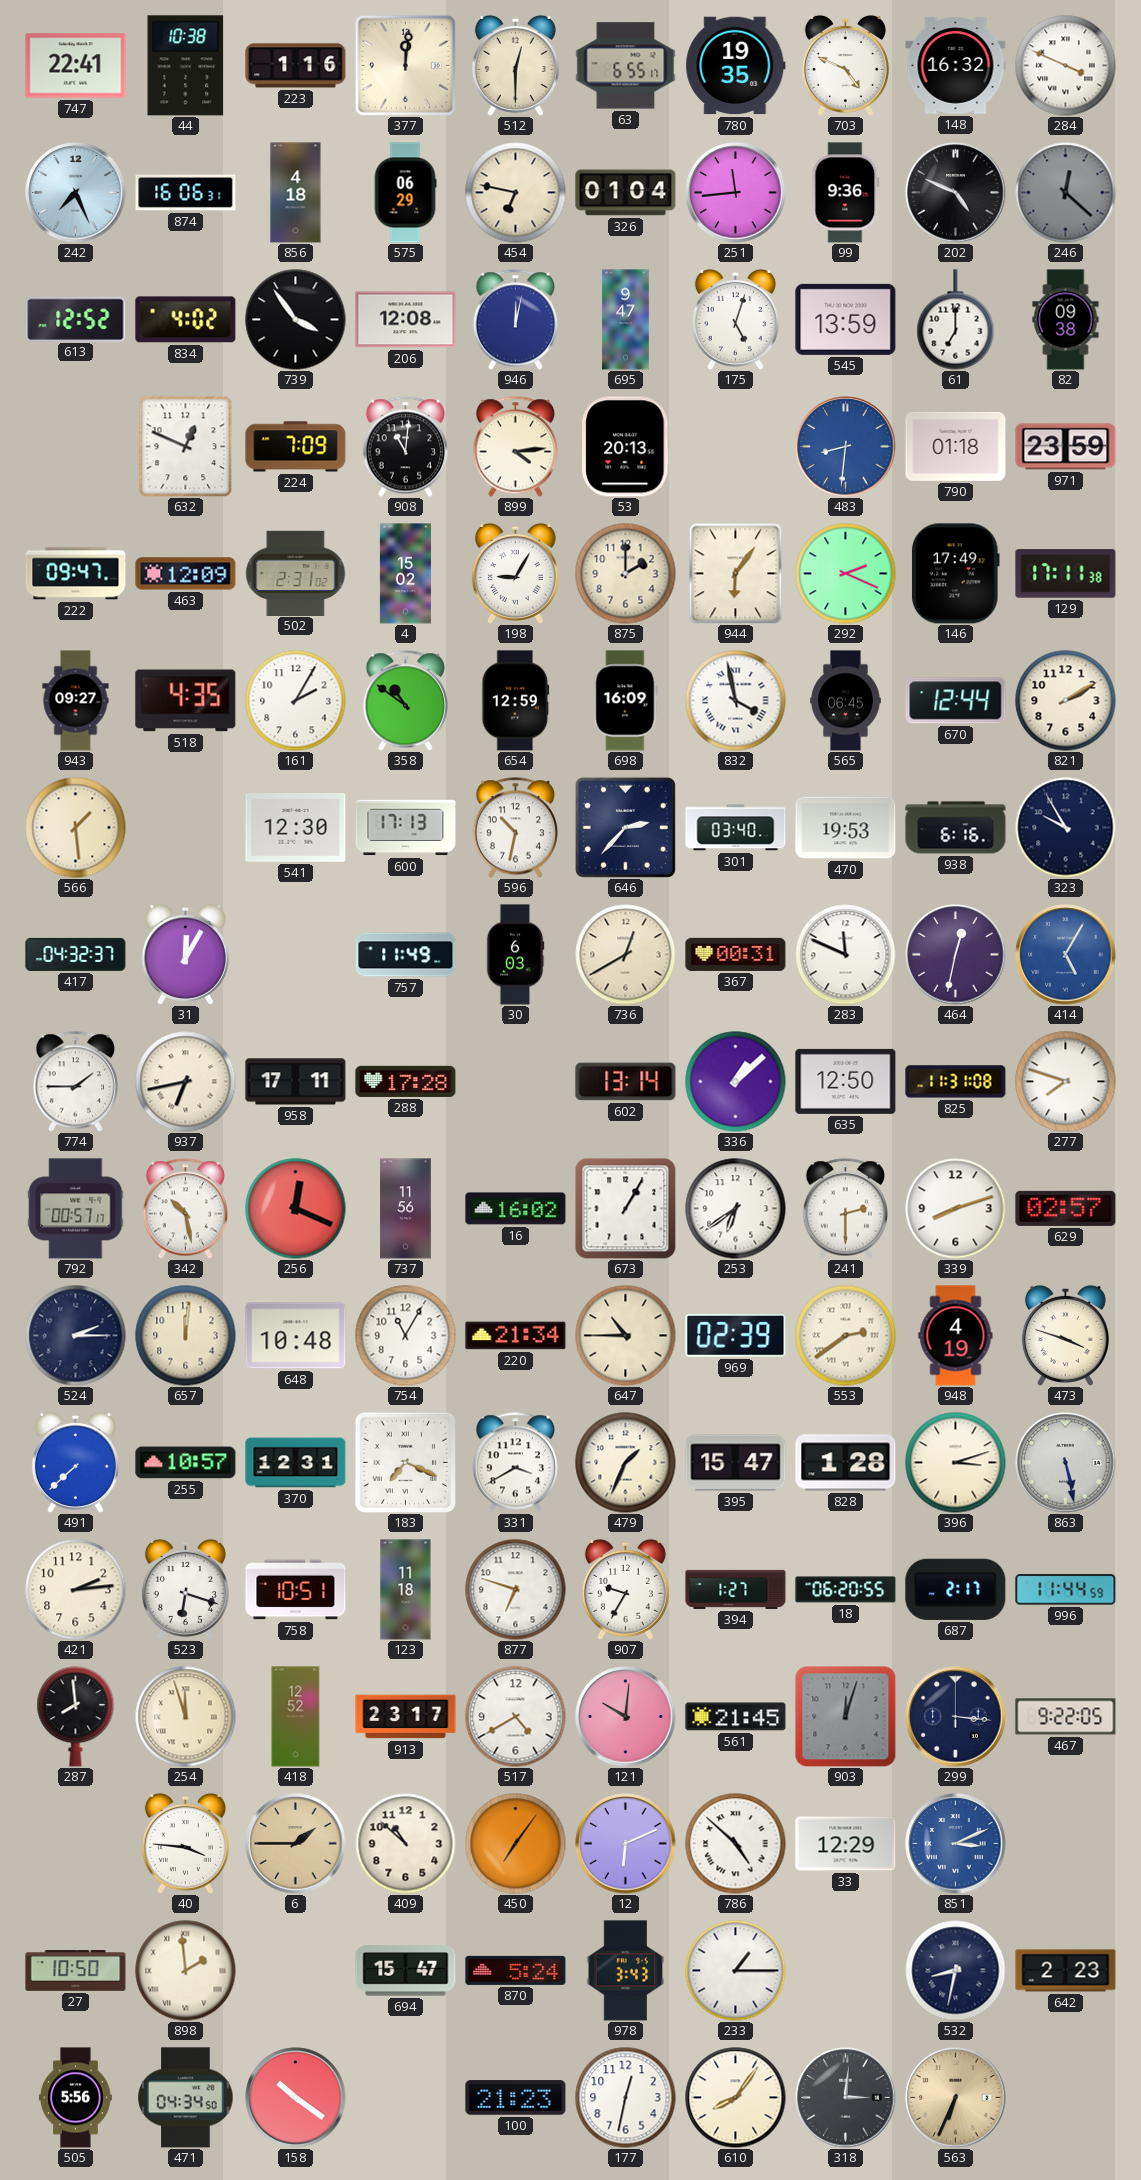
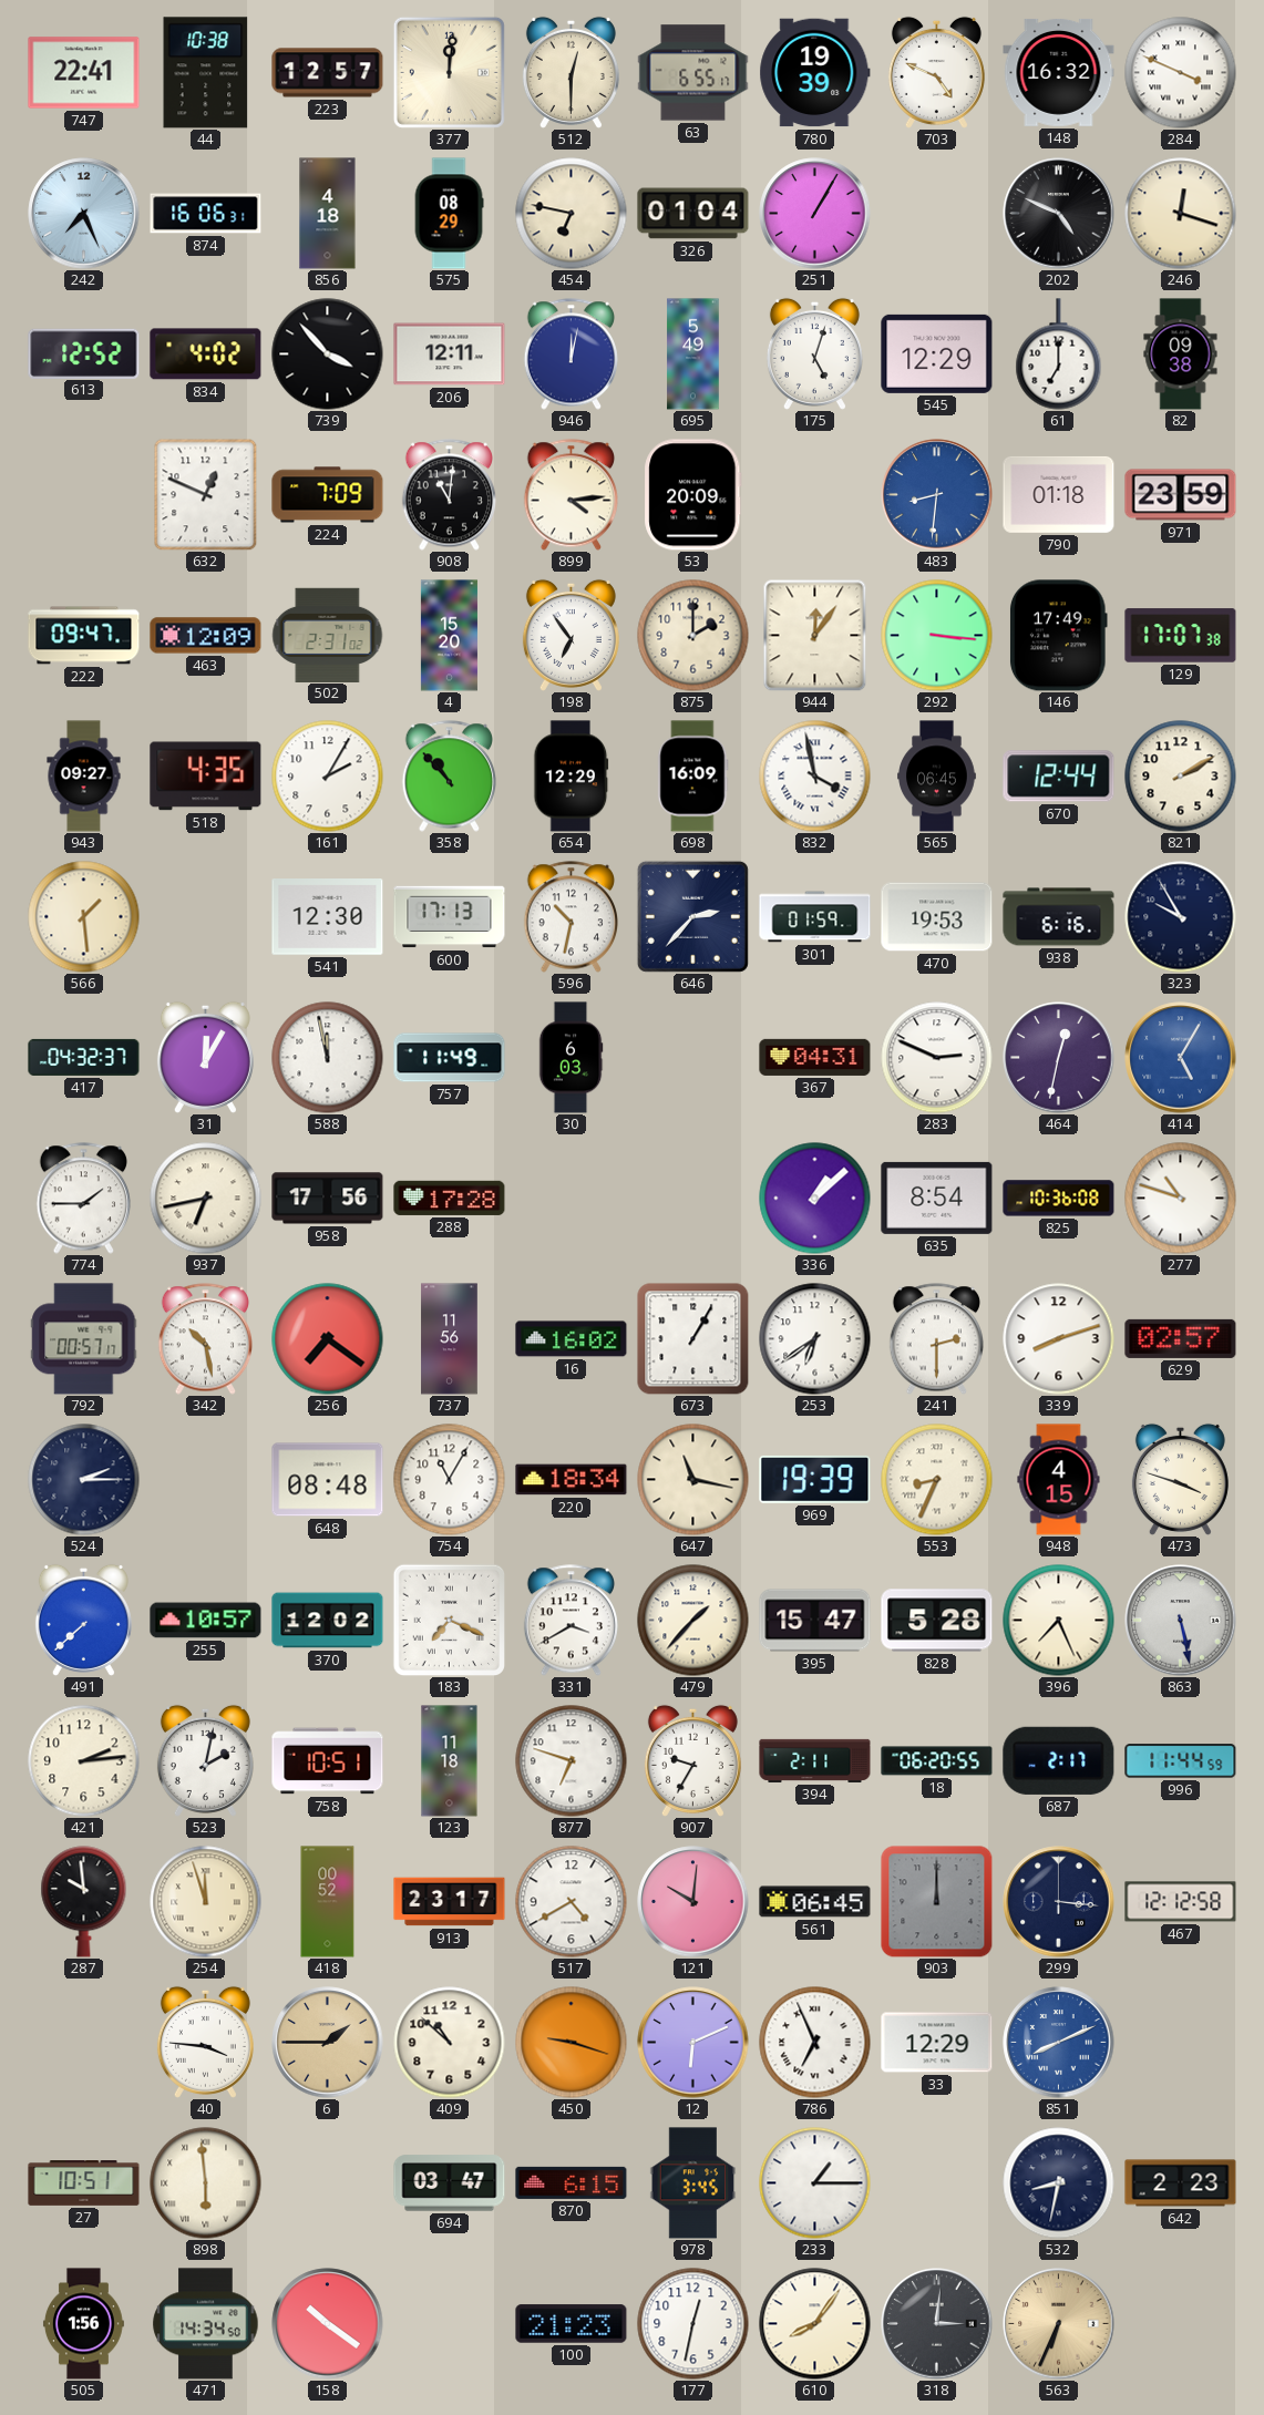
223: 1:16 -> 12:57
780: 19:35 -> 19:39
575: 06:29 -> 08:29
251: 11:44 -> 1:05
99: 9:36 -> none
246: 12:22 -> 12:18
246 dial: grey -> cream
739: 3:54 -> 3:53
206: 12:08 -> 12:11
695: 9:47 -> 5:49
545: 13:59 -> 12:29
53: 20:13 -> 20:09
4: 15:02 -> 15:20
198: 9:05 -> 6:54
944: 6:06 -> 12:06
292: 2:19 -> 3:16
129: 17:11 -> 17:07
358: 10:51 -> 10:53
654: 12:59 -> 12:29
301: 03:40 -> 01:59
588: none -> 11:58
736: 12:40 -> none
367: 00:31 -> 04:31
283: 11:49 -> 2:49
958: 17:11 -> 17:56
602: 13:14 -> none
635: 12:50 -> 8:54
825: 11:31 -> 10:36
277: 7:48 -> 10:48
256: 12:19 -> 7:21
657: 12:01 -> none
648: 10:48 -> 08:48
220: 21:34 -> 18:34
647: 10:45 -> 11:17
969: 02:39 -> 19:39
553: 2:39 -> 8:34
948: 4:19 -> 4:15
370: 12:31 -> 12:02
479: 1:34 -> 1:37
828: 1:28 -> 5:28
396: 3:12 -> 7:26
523: 6:18 -> 2:02
394: 1:27 -> 2:11
287: 7:59 -> 9:59
418: 12:52 -> 00:52
561: 21:45 -> 06:45
903: 12:03 -> 12:00
467: 9:22 -> 12:12
450: 7:06 -> 9:18
786: 4:52 -> 6:56
851: 3:11 -> 8:11
27: 10:50 -> 10:51
898: 1:59 -> 5:59
694: 15:47 -> 03:47
870: 5:24 -> 6:15
978: 3:43 -> 3:45
505: 5:56 -> 1:56
471: 04:34 -> 14:34
